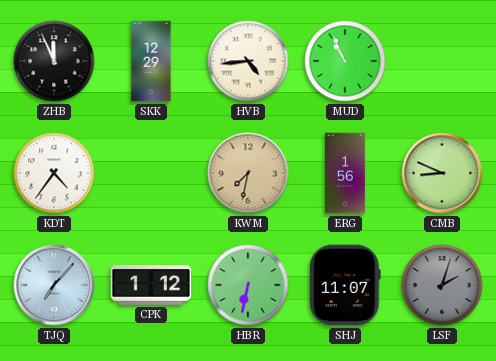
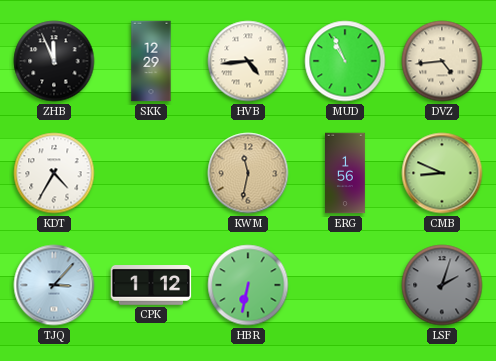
DVZ: none -> 4:44
KDT: 4:36 -> 4:35
KWM: 7:32 -> 11:32
TJQ: 7:07 -> 3:07
SHJ: 11:07 -> none
